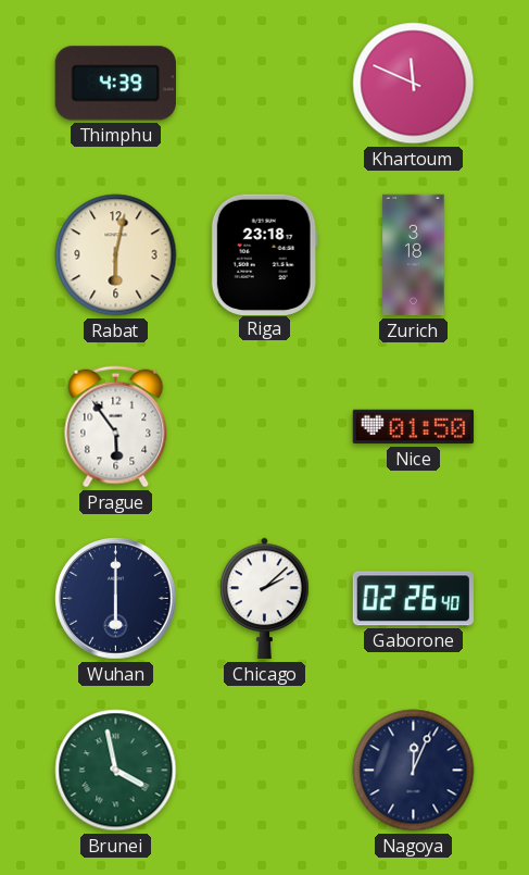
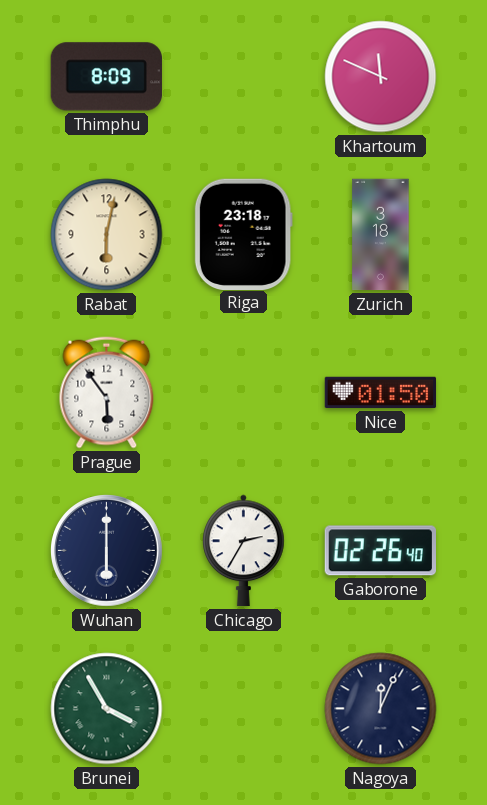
Thimphu: 4:39 -> 8:09
Chicago: 2:08 -> 2:35
Brunei: 3:58 -> 3:55
